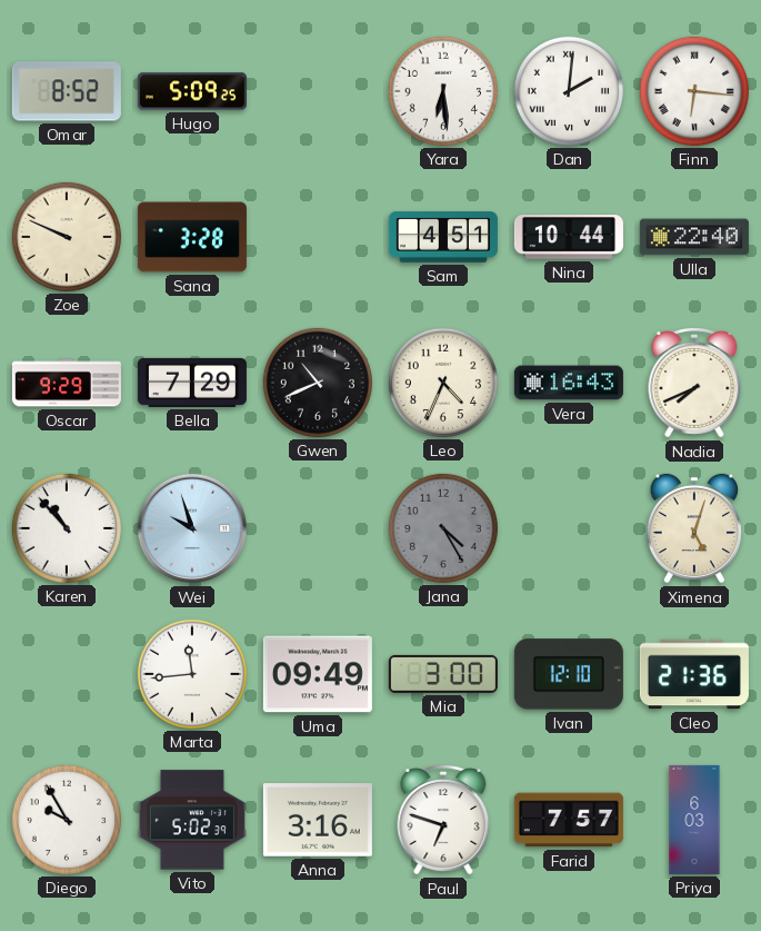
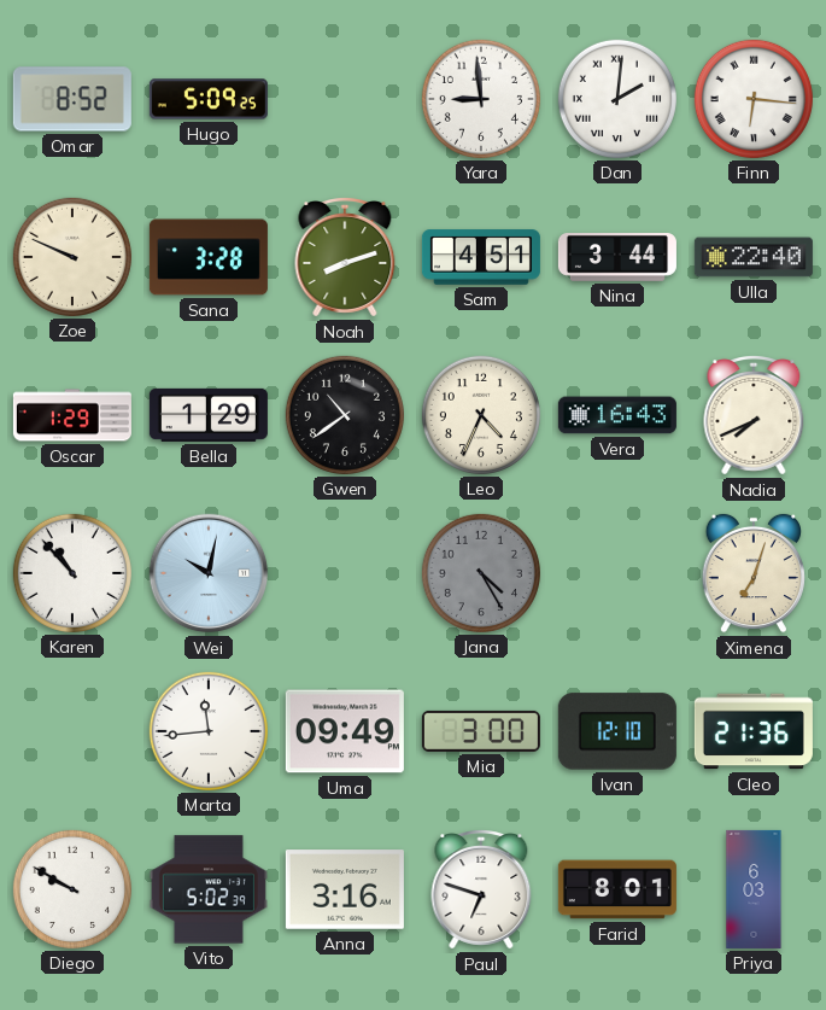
Yara: 6:29 -> 8:59
Noah: none -> 8:12
Nina: 10:44 -> 3:44
Oscar: 9:29 -> 1:29
Bella: 7:29 -> 1:29
Gwen: 10:41 -> 10:39
Wei: 9:57 -> 10:02
Ximena: 5:03 -> 7:03
Diego: 9:55 -> 9:50
Farid: 7:57 -> 8:01
